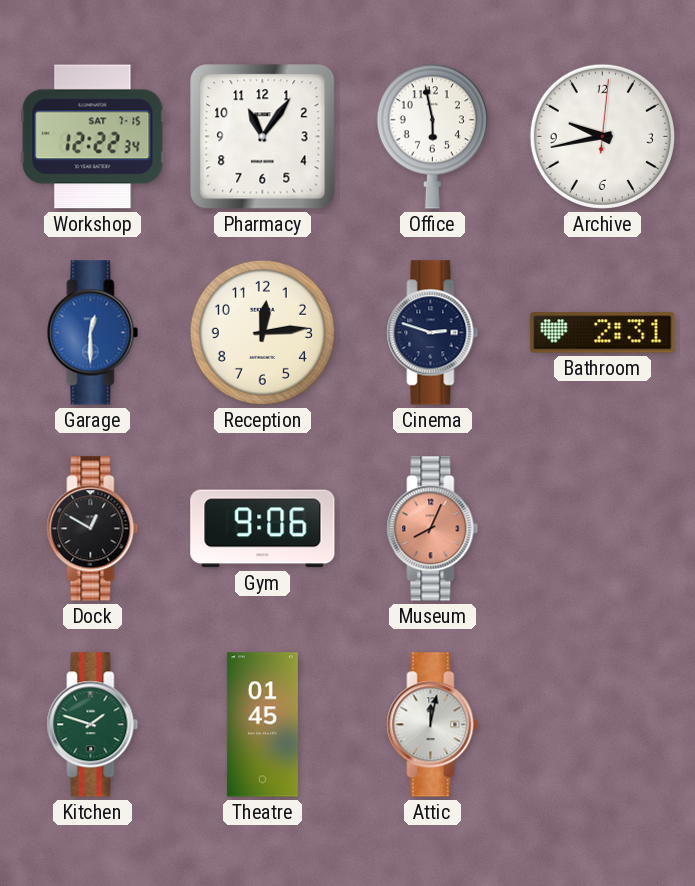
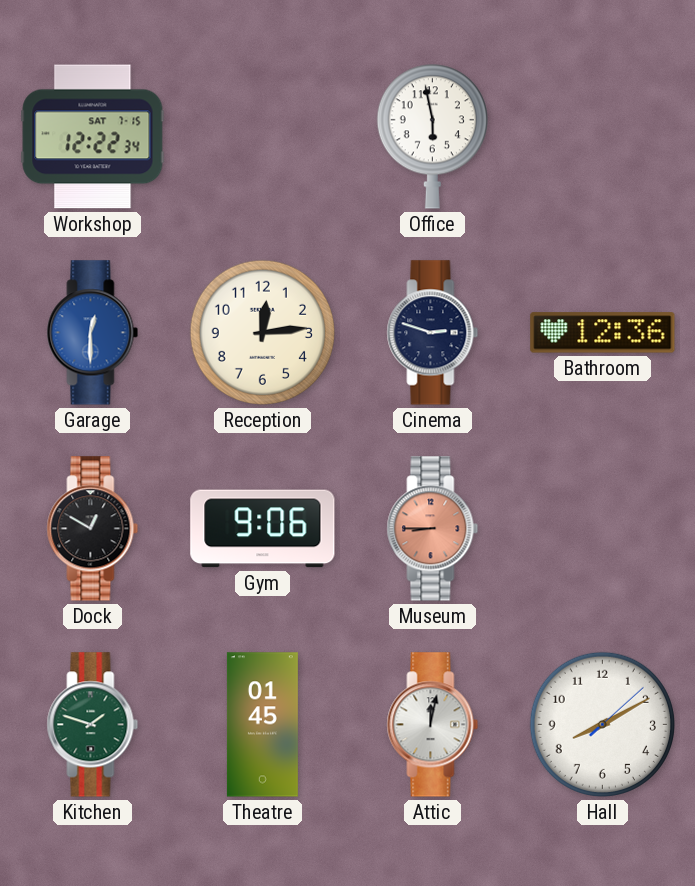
Pharmacy: 11:06 -> none
Archive: 9:43 -> none
Bathroom: 2:31 -> 12:36
Museum: 8:04 -> 8:45
Hall: none -> 8:10
